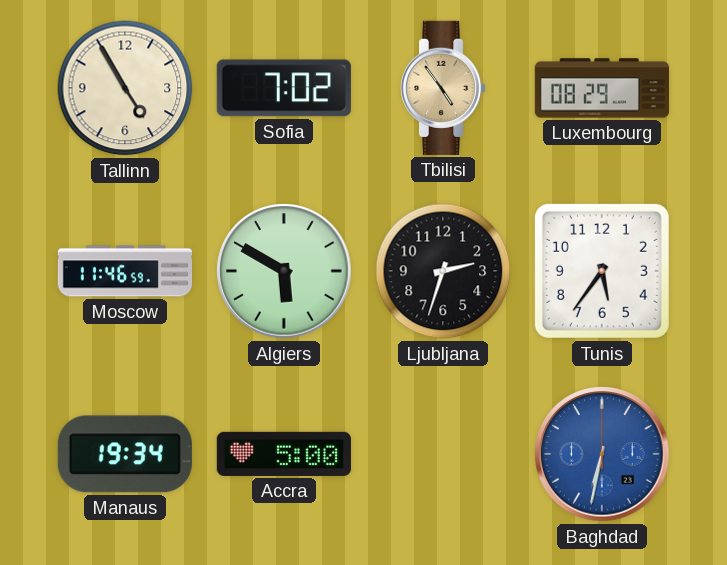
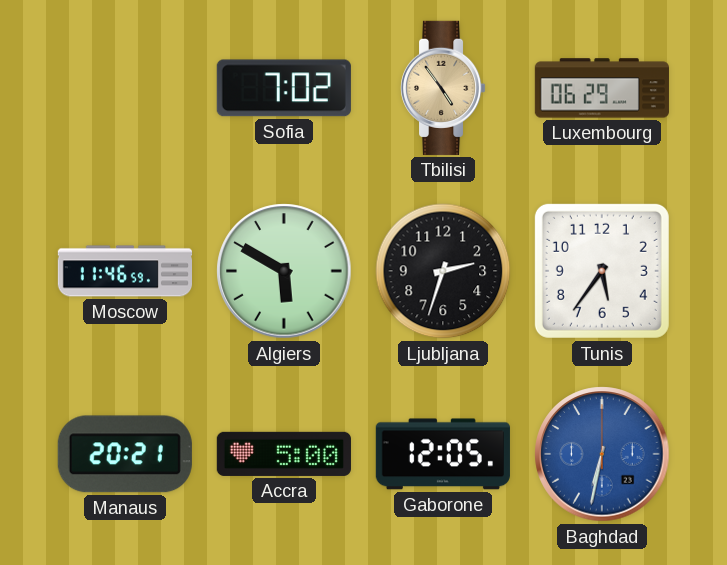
Tallinn: 4:55 -> none
Luxembourg: 08:29 -> 06:29
Manaus: 19:34 -> 20:21
Gaborone: none -> 12:05
